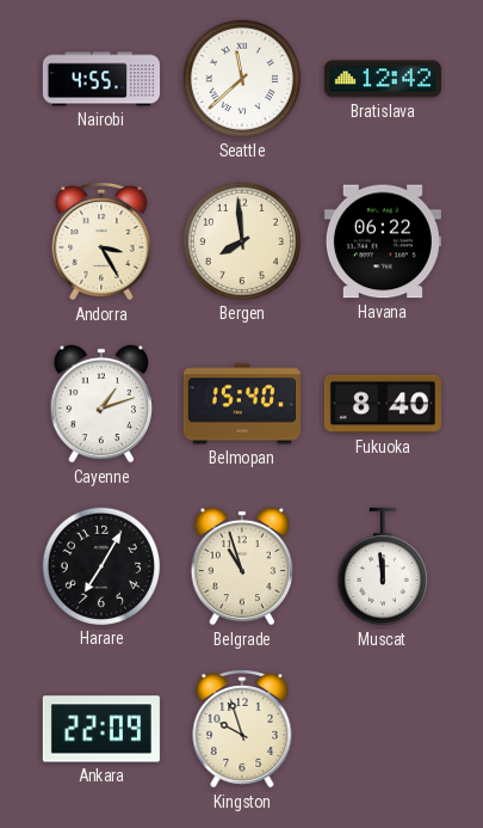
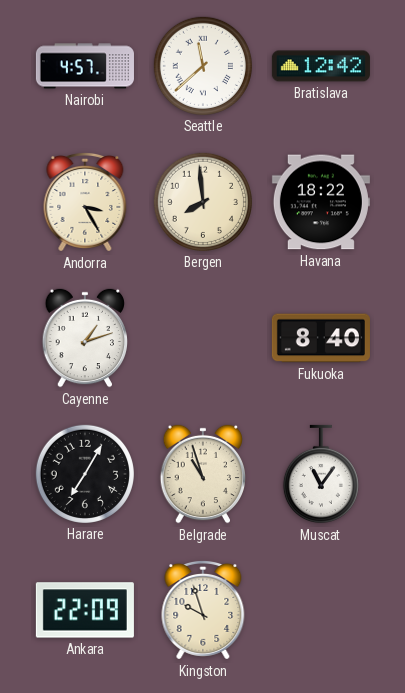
Nairobi: 4:55 -> 4:57
Havana: 06:22 -> 18:22
Belmopan: 15:40 -> none
Muscat: 11:59 -> 11:06
